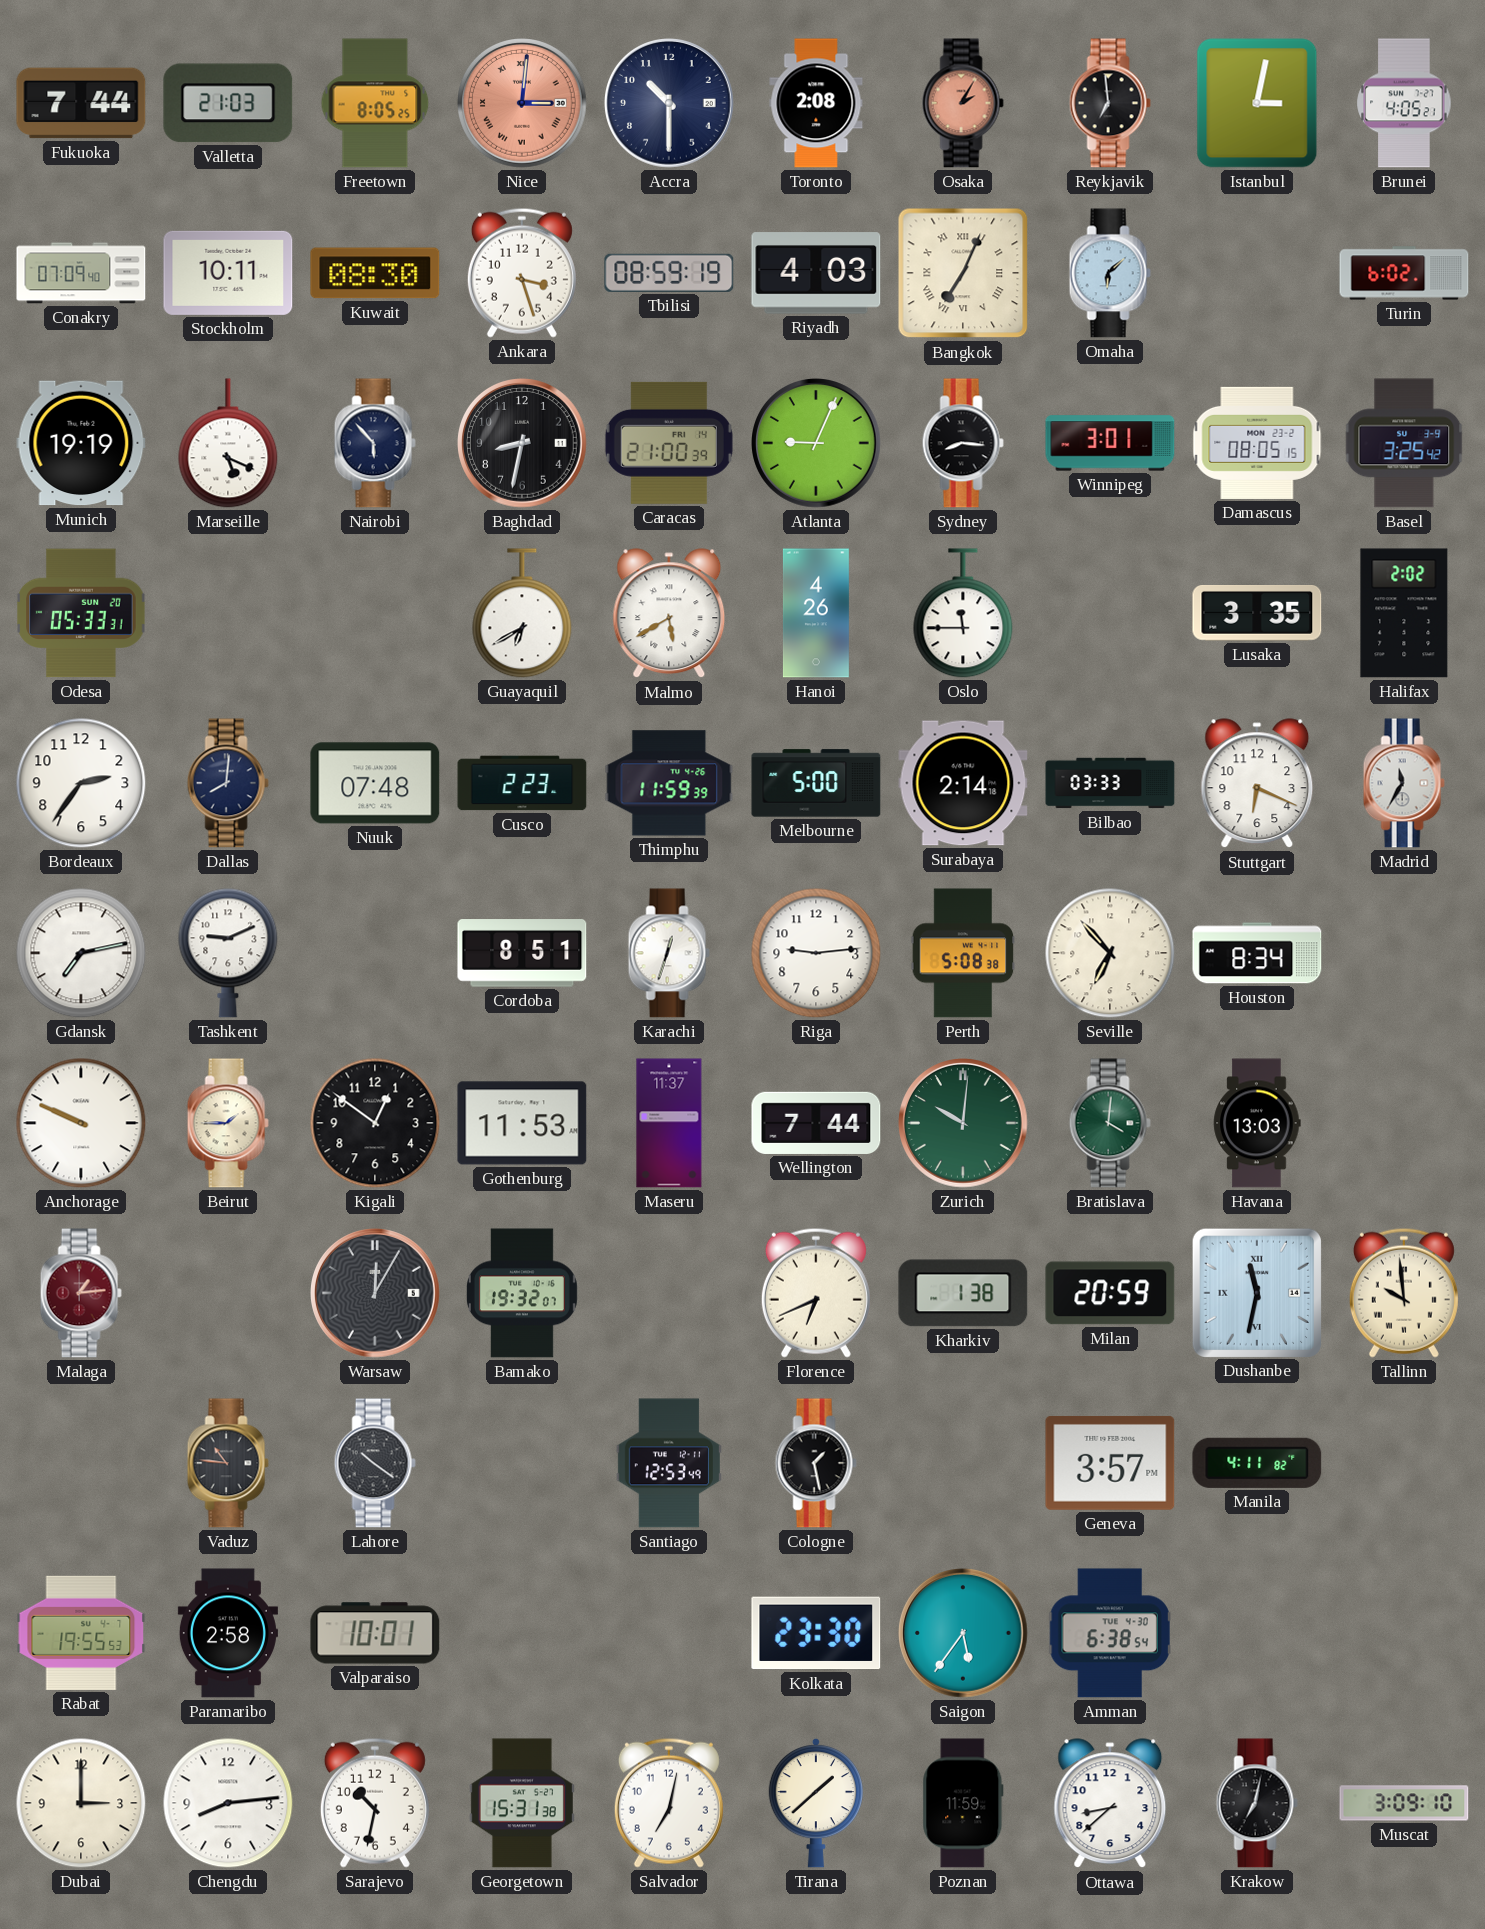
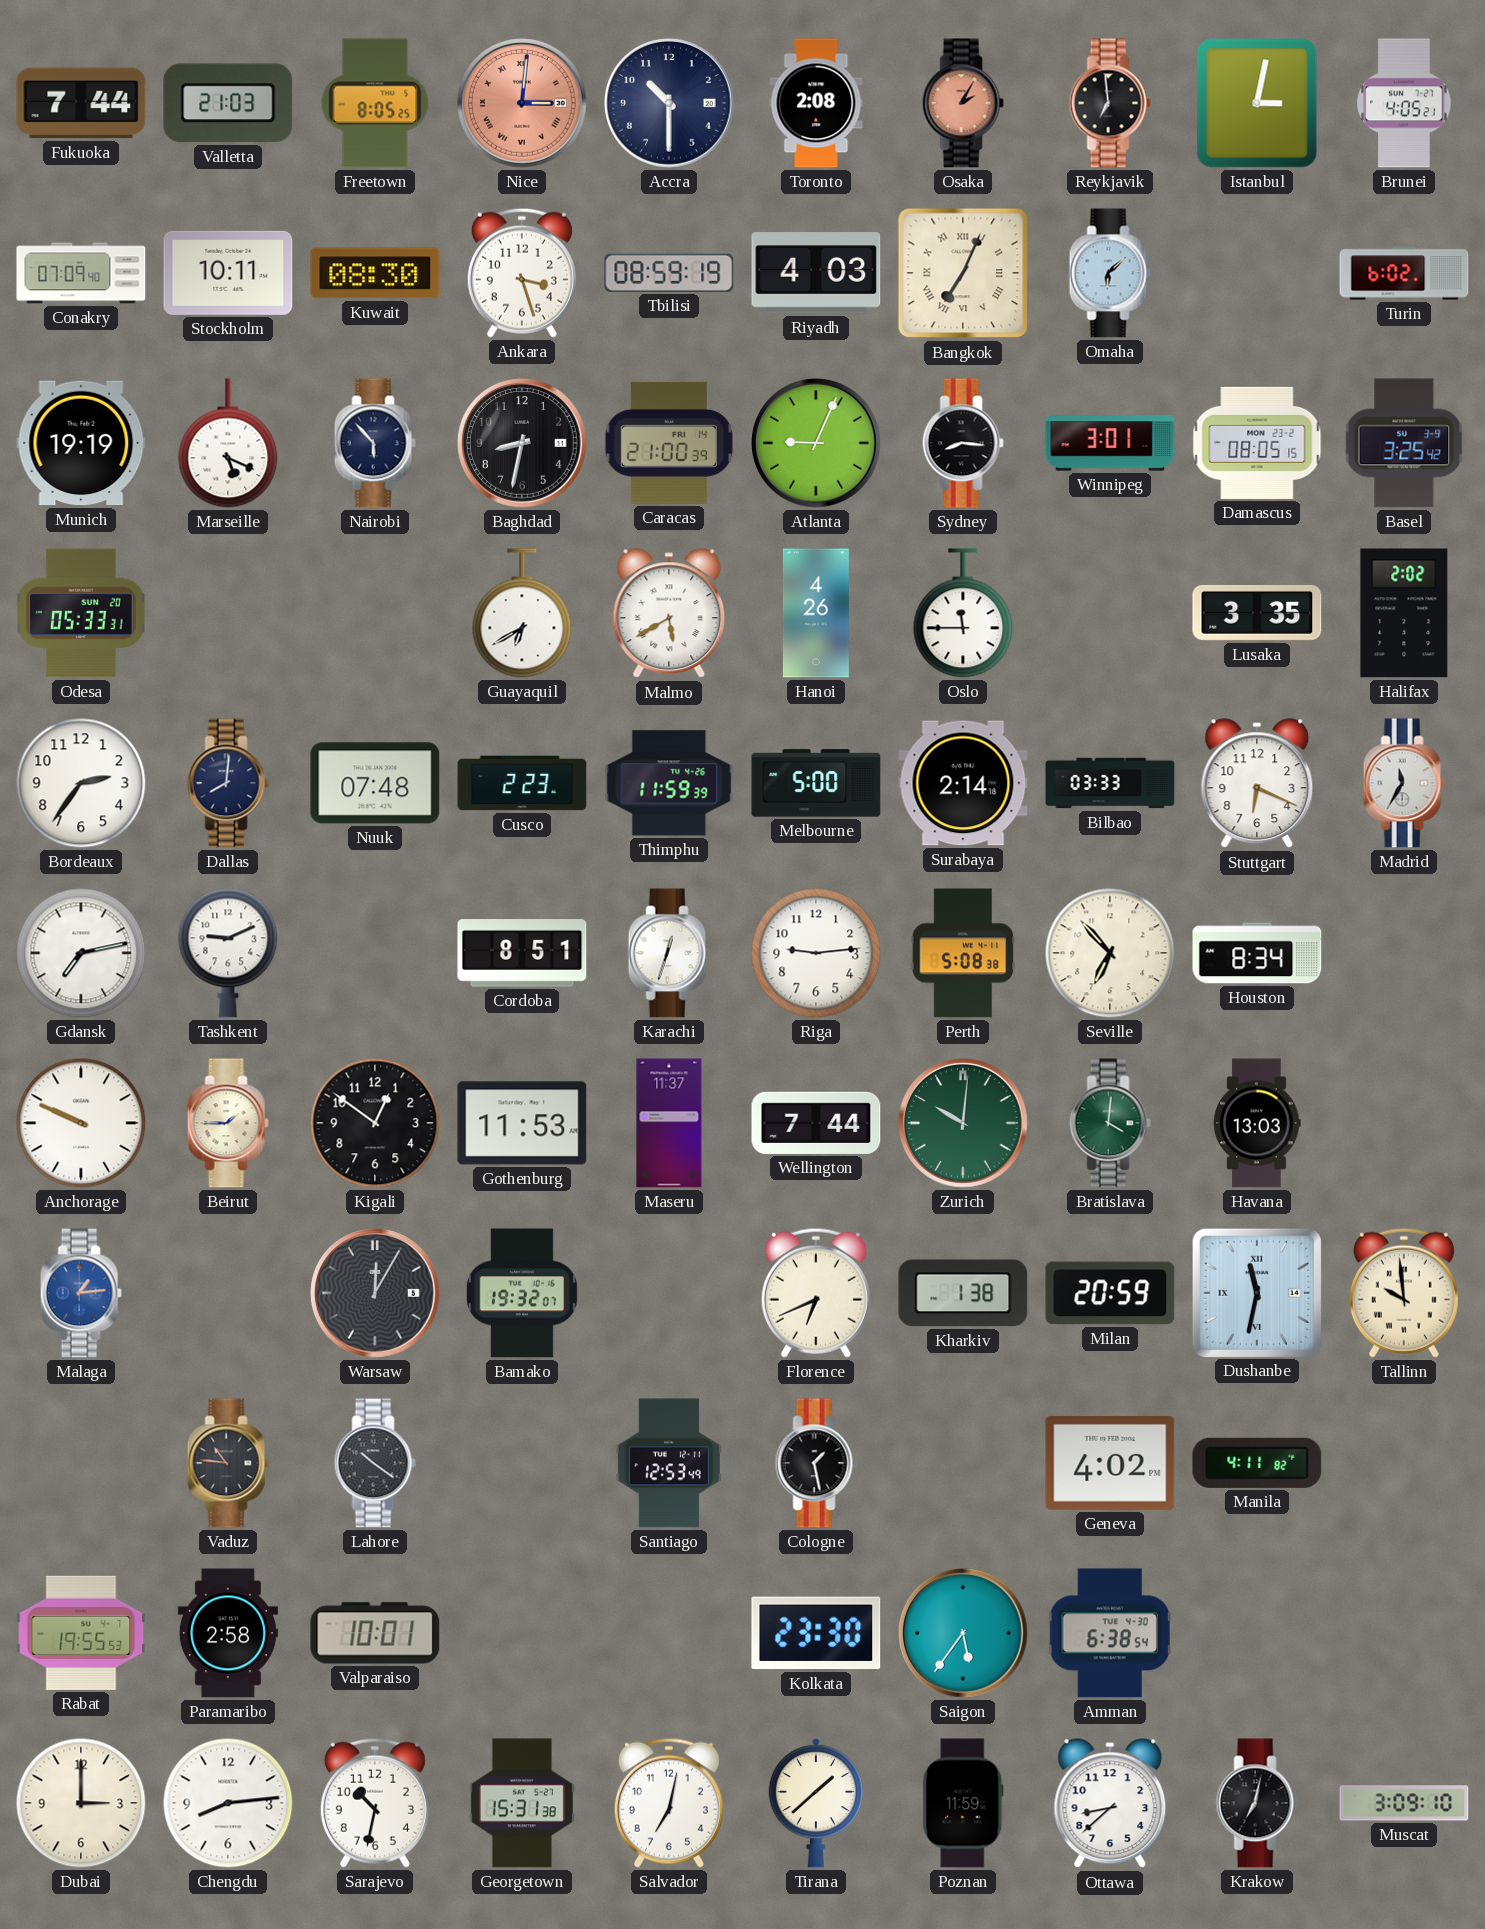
Malaga dial: burgundy -> blue
Geneva: 3:57 -> 4:02
